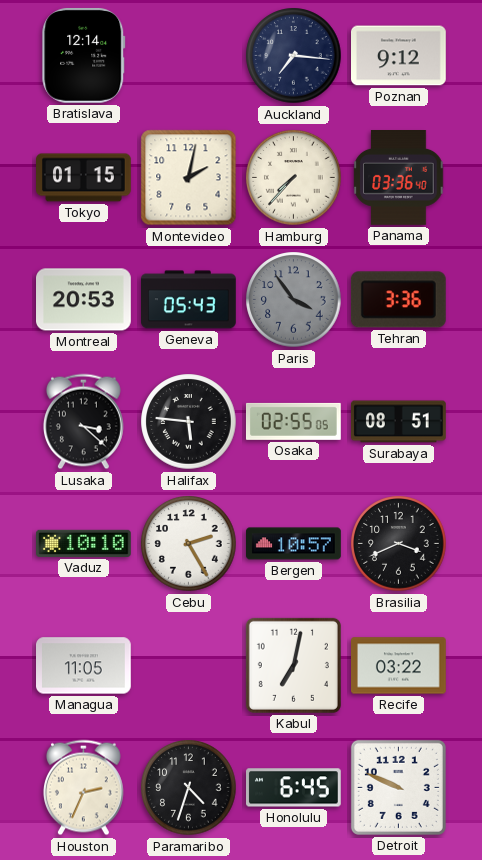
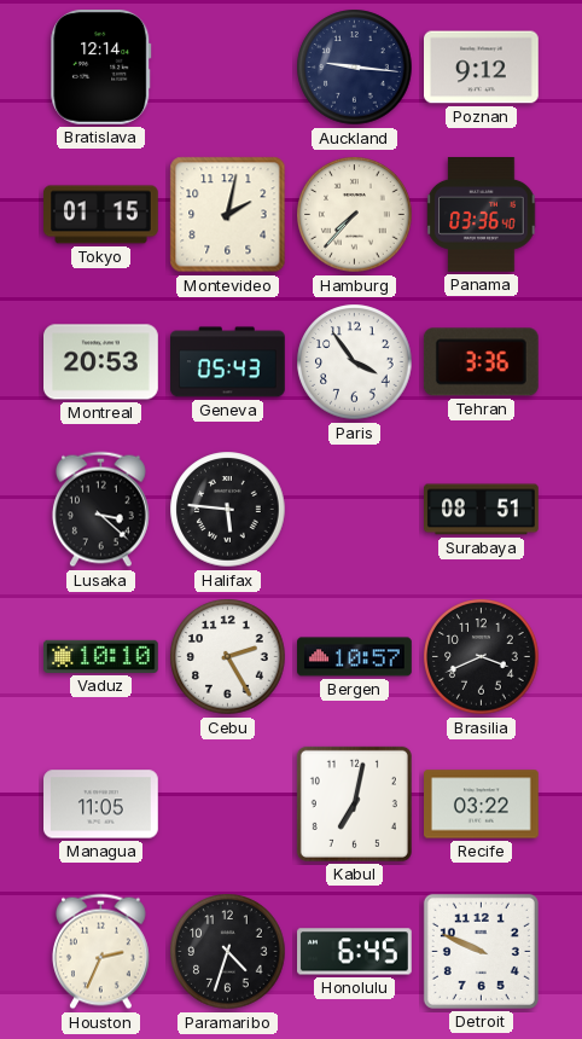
Auckland: 7:16 -> 9:16
Paris dial: grey -> white
Osaka: 02:55 -> none
